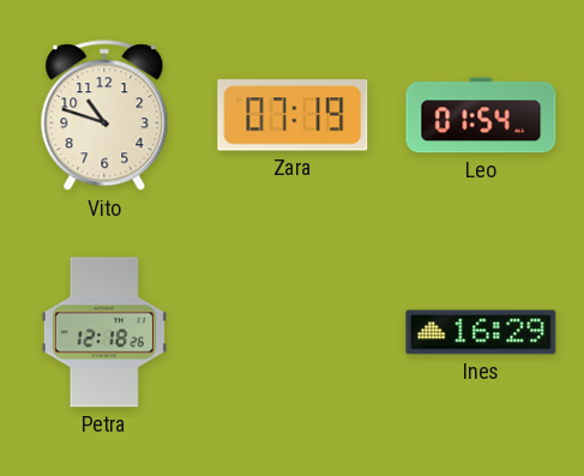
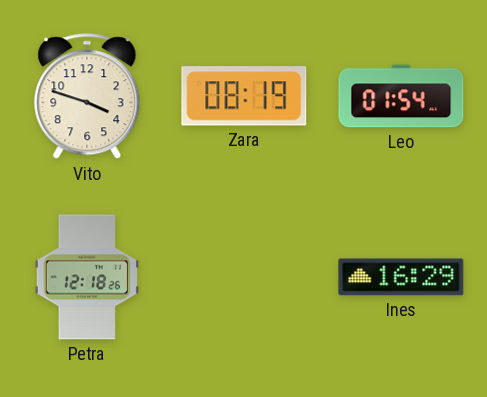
Vito: 10:48 -> 3:48
Zara: 07:19 -> 08:19
